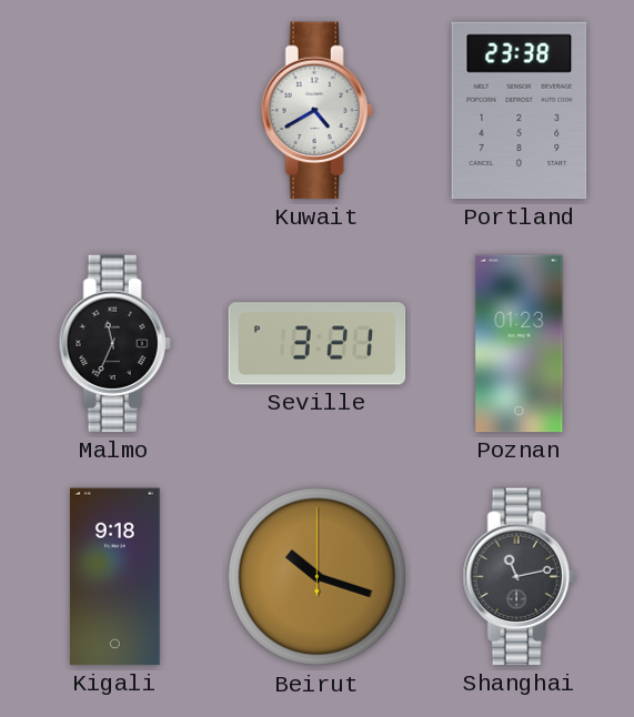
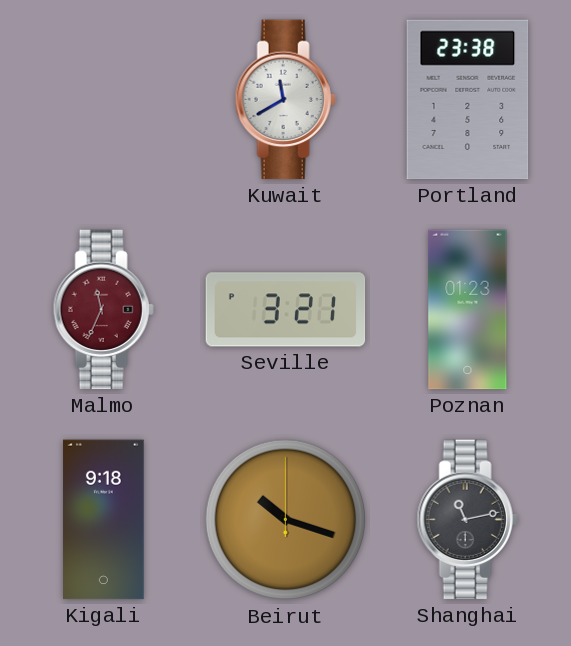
Kuwait: 4:40 -> 11:40
Malmo dial: black -> burgundy
